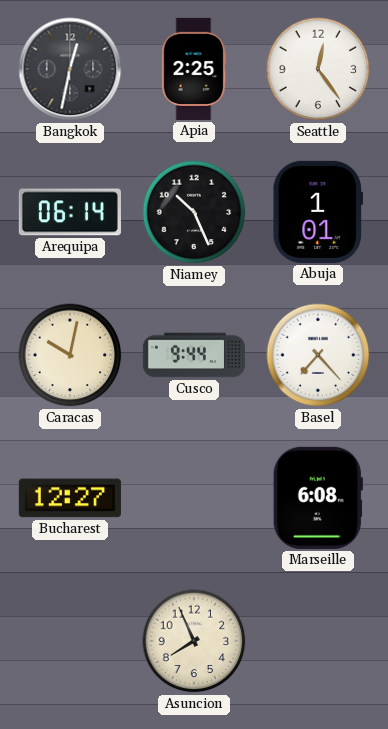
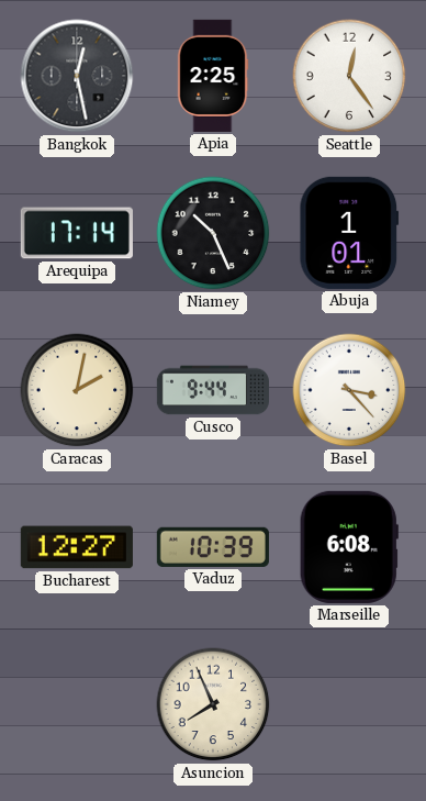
Bangkok: 12:32 -> 12:28
Arequipa: 06:14 -> 17:14
Caracas: 10:02 -> 2:02
Basel: 7:23 -> 3:23
Vaduz: none -> 10:39
